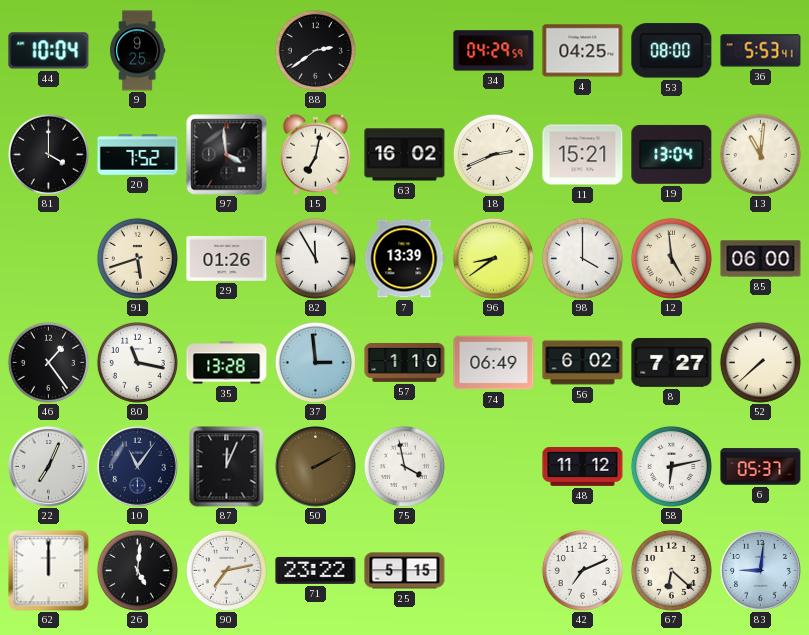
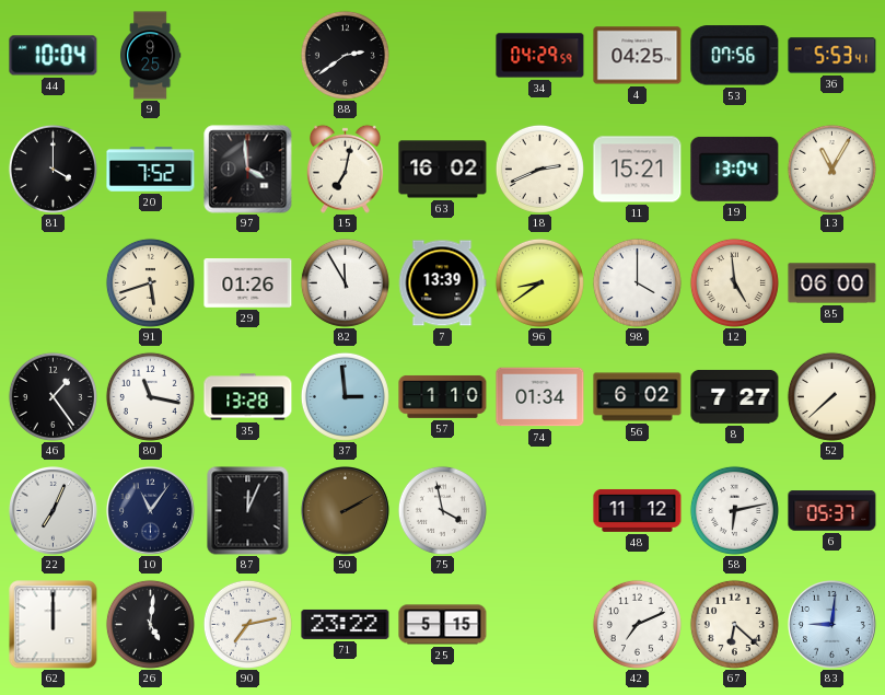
53: 08:00 -> 07:56
13: 11:01 -> 11:05
74: 06:49 -> 01:34
